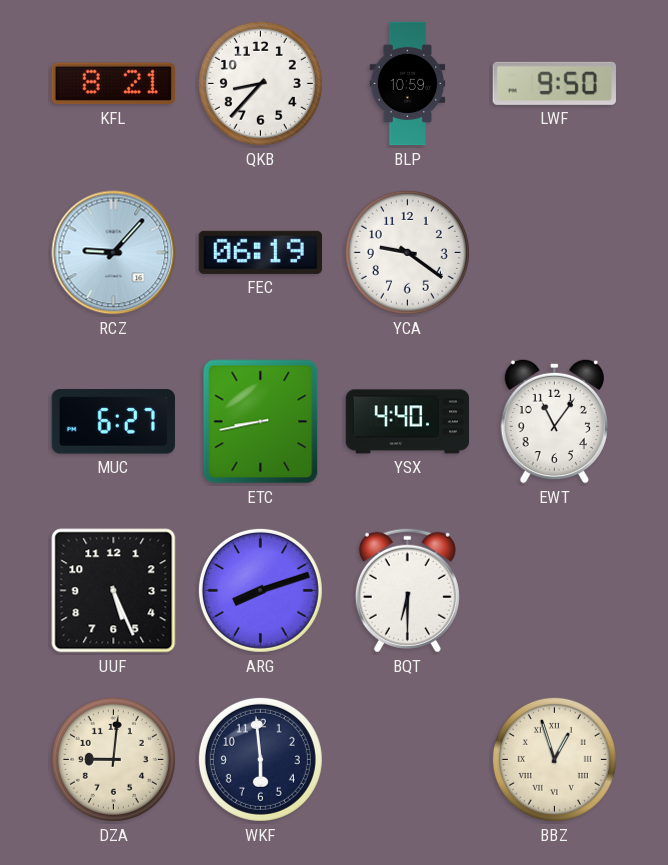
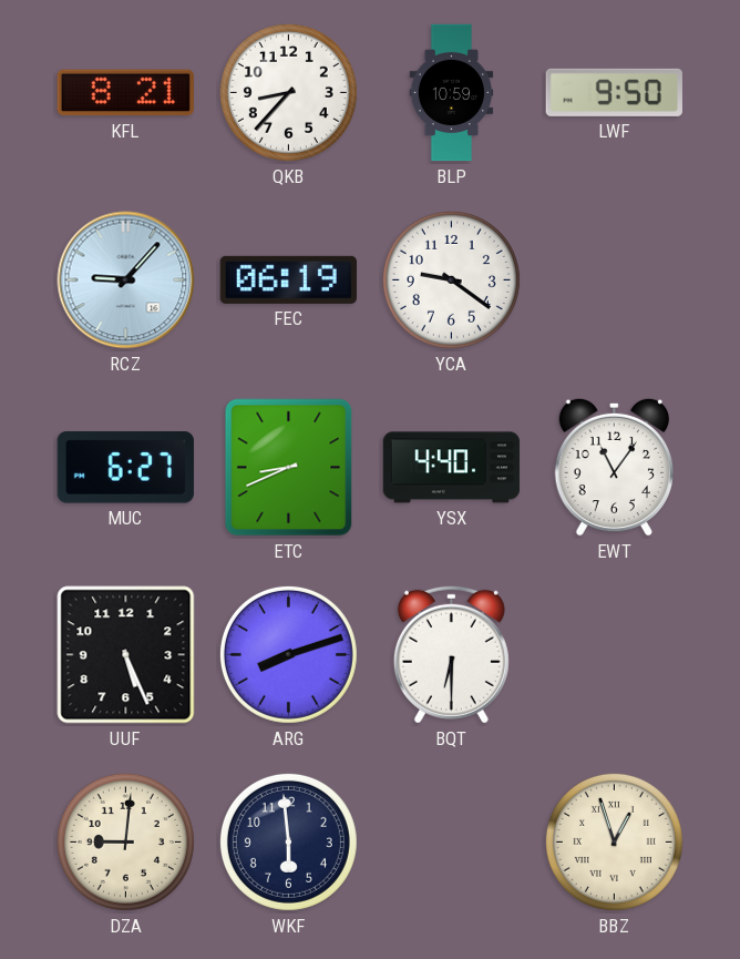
ETC: 8:43 -> 8:41
